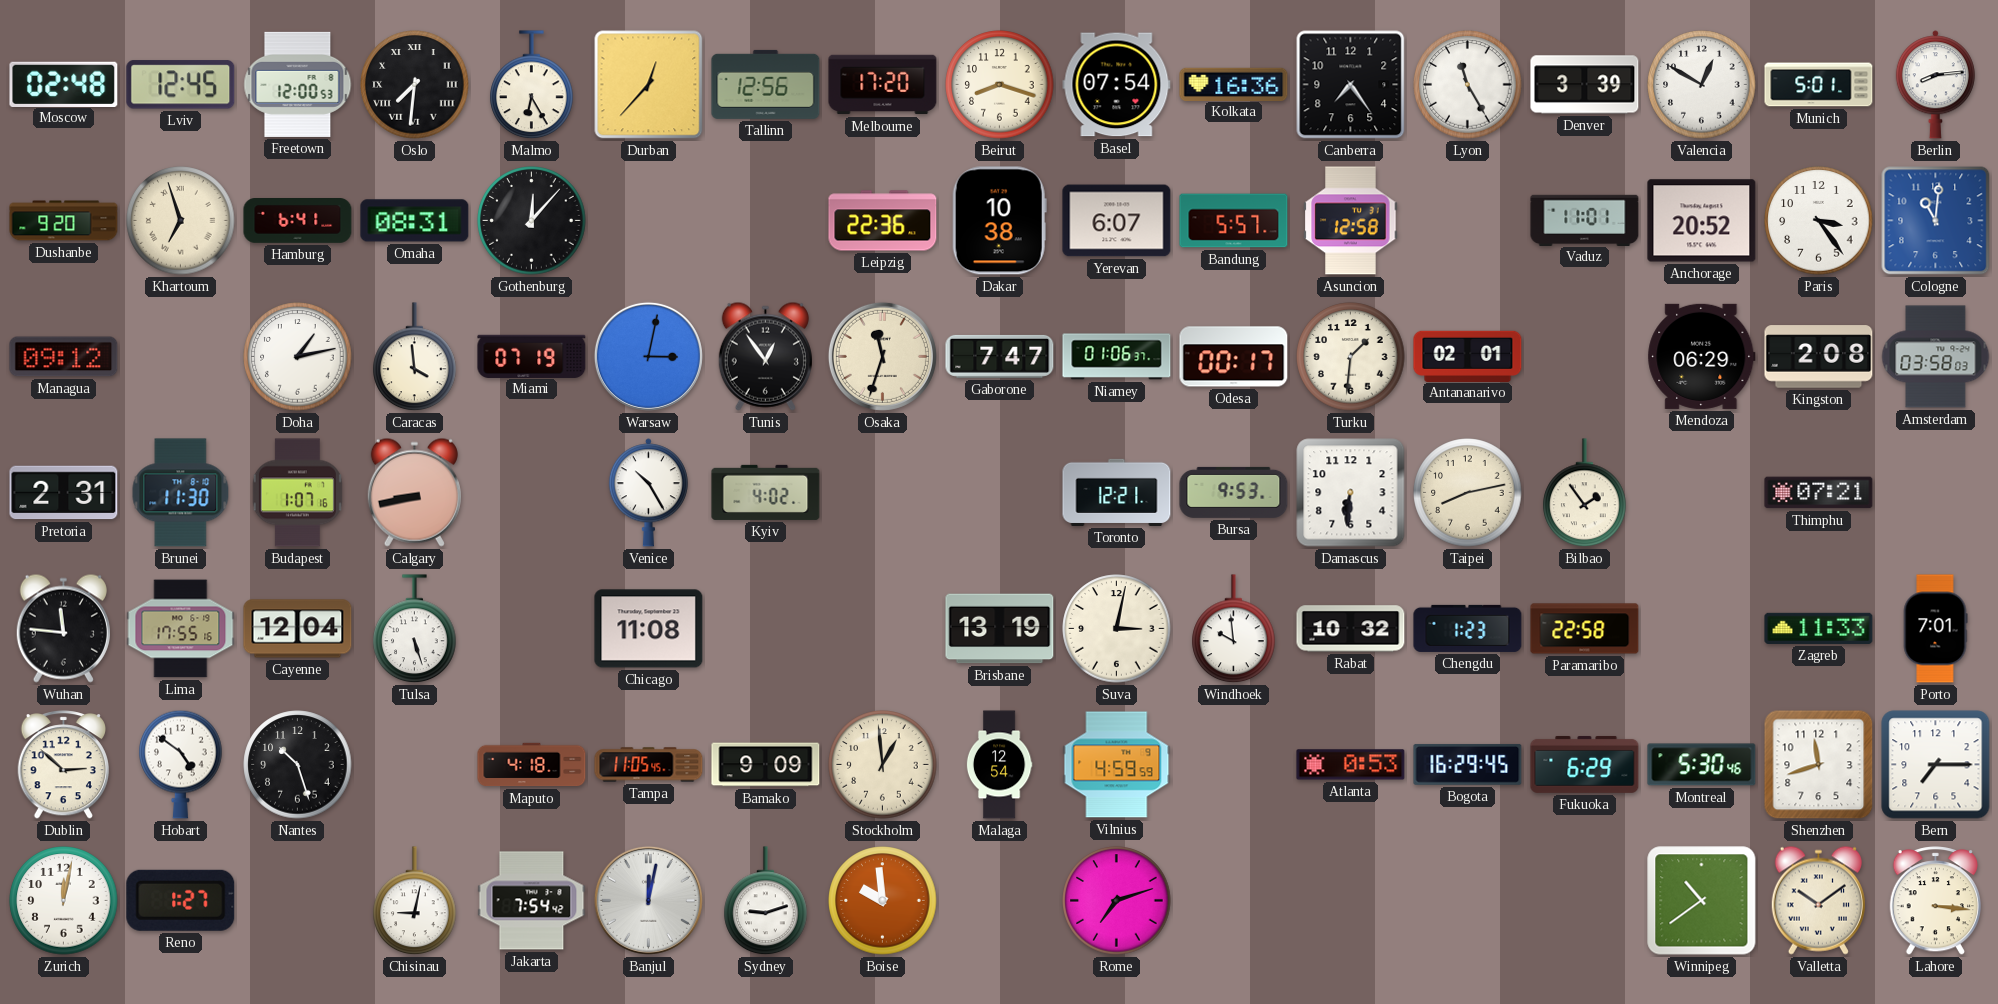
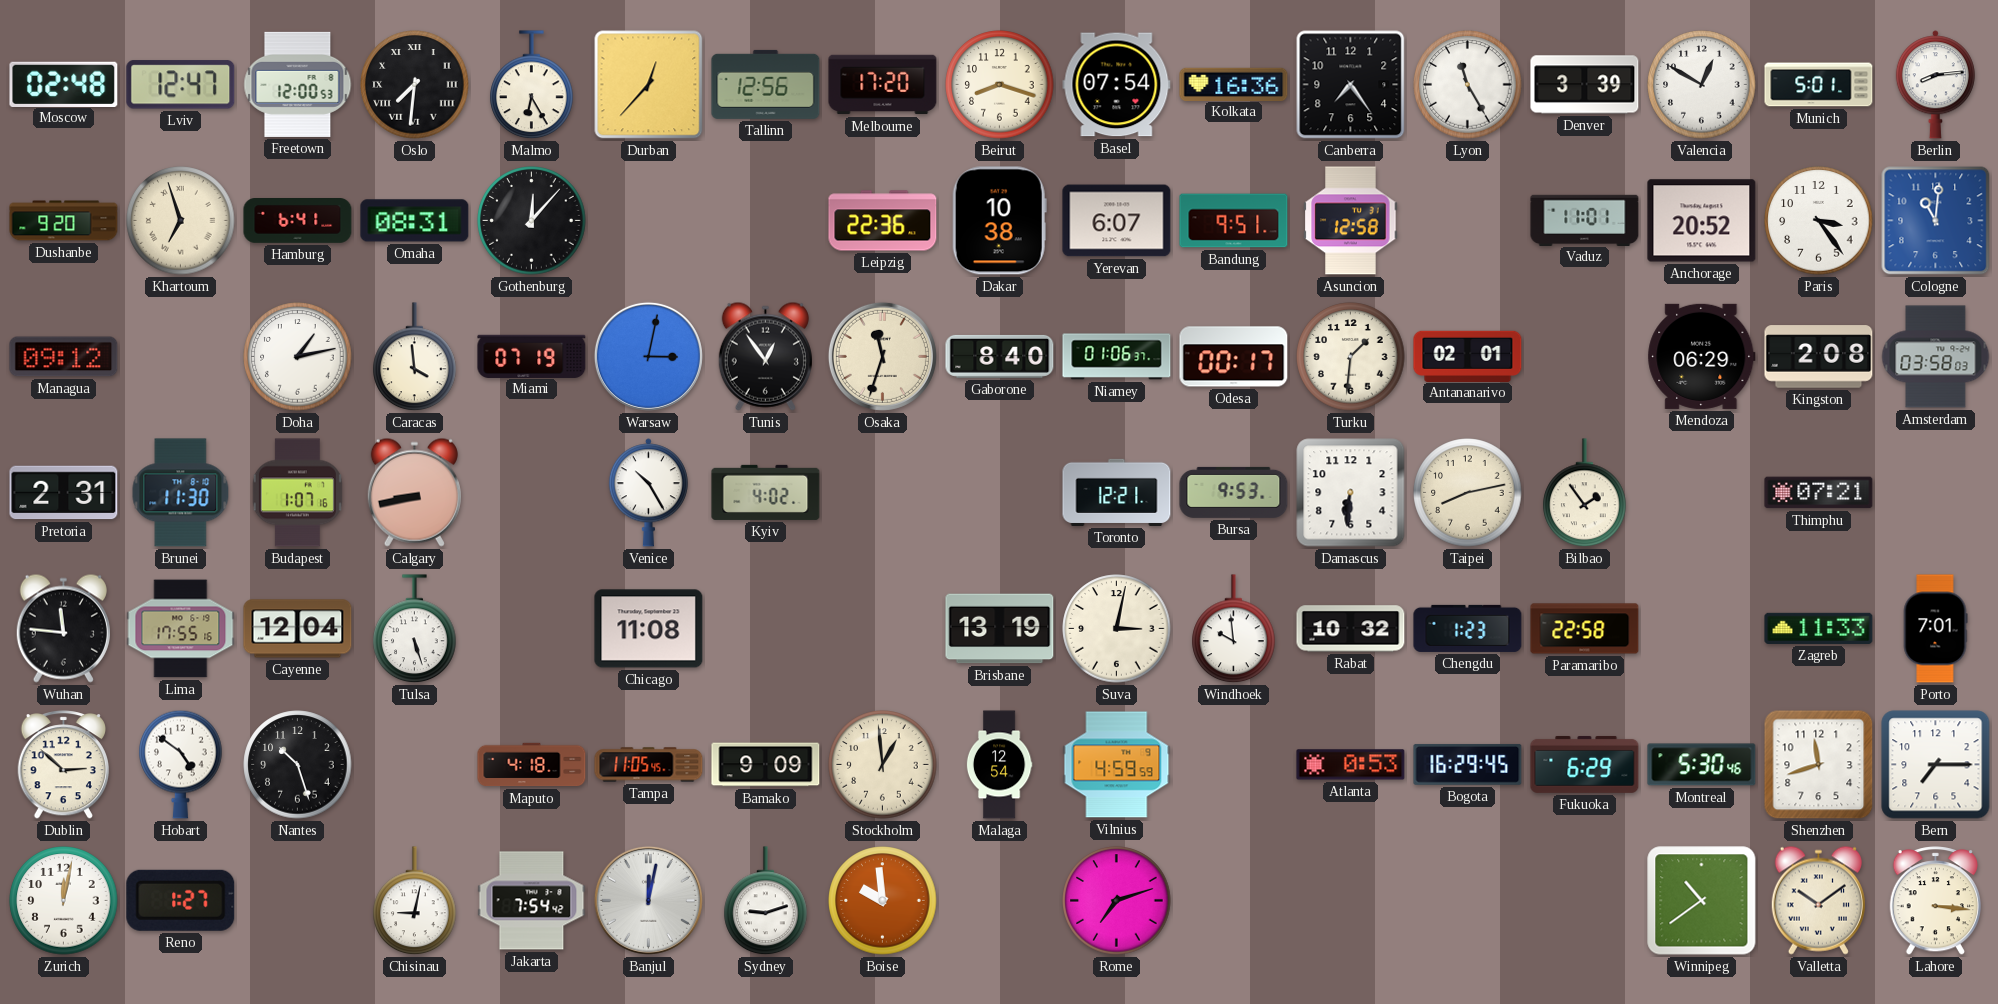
Lviv: 12:45 -> 12:47
Bandung: 5:57 -> 9:51
Gaborone: 7:47 -> 8:40
